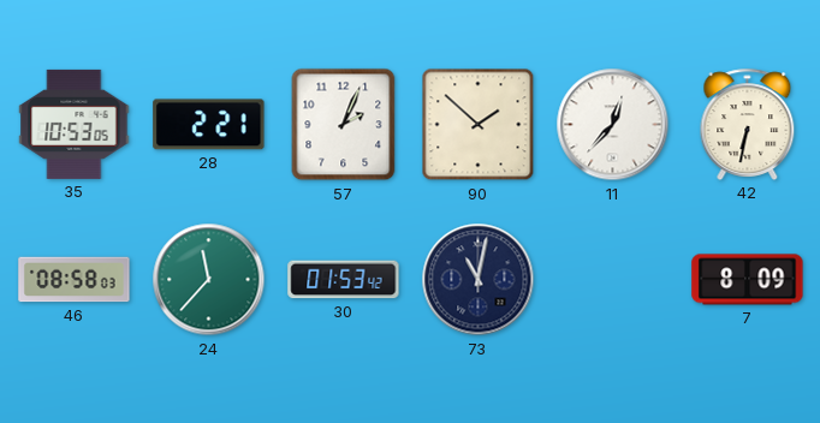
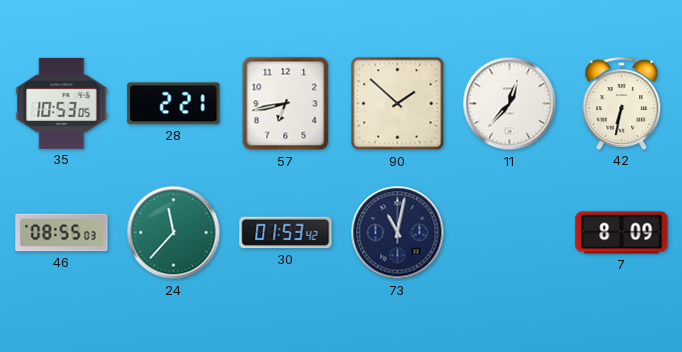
57: 2:04 -> 6:43
46: 08:58 -> 08:55
